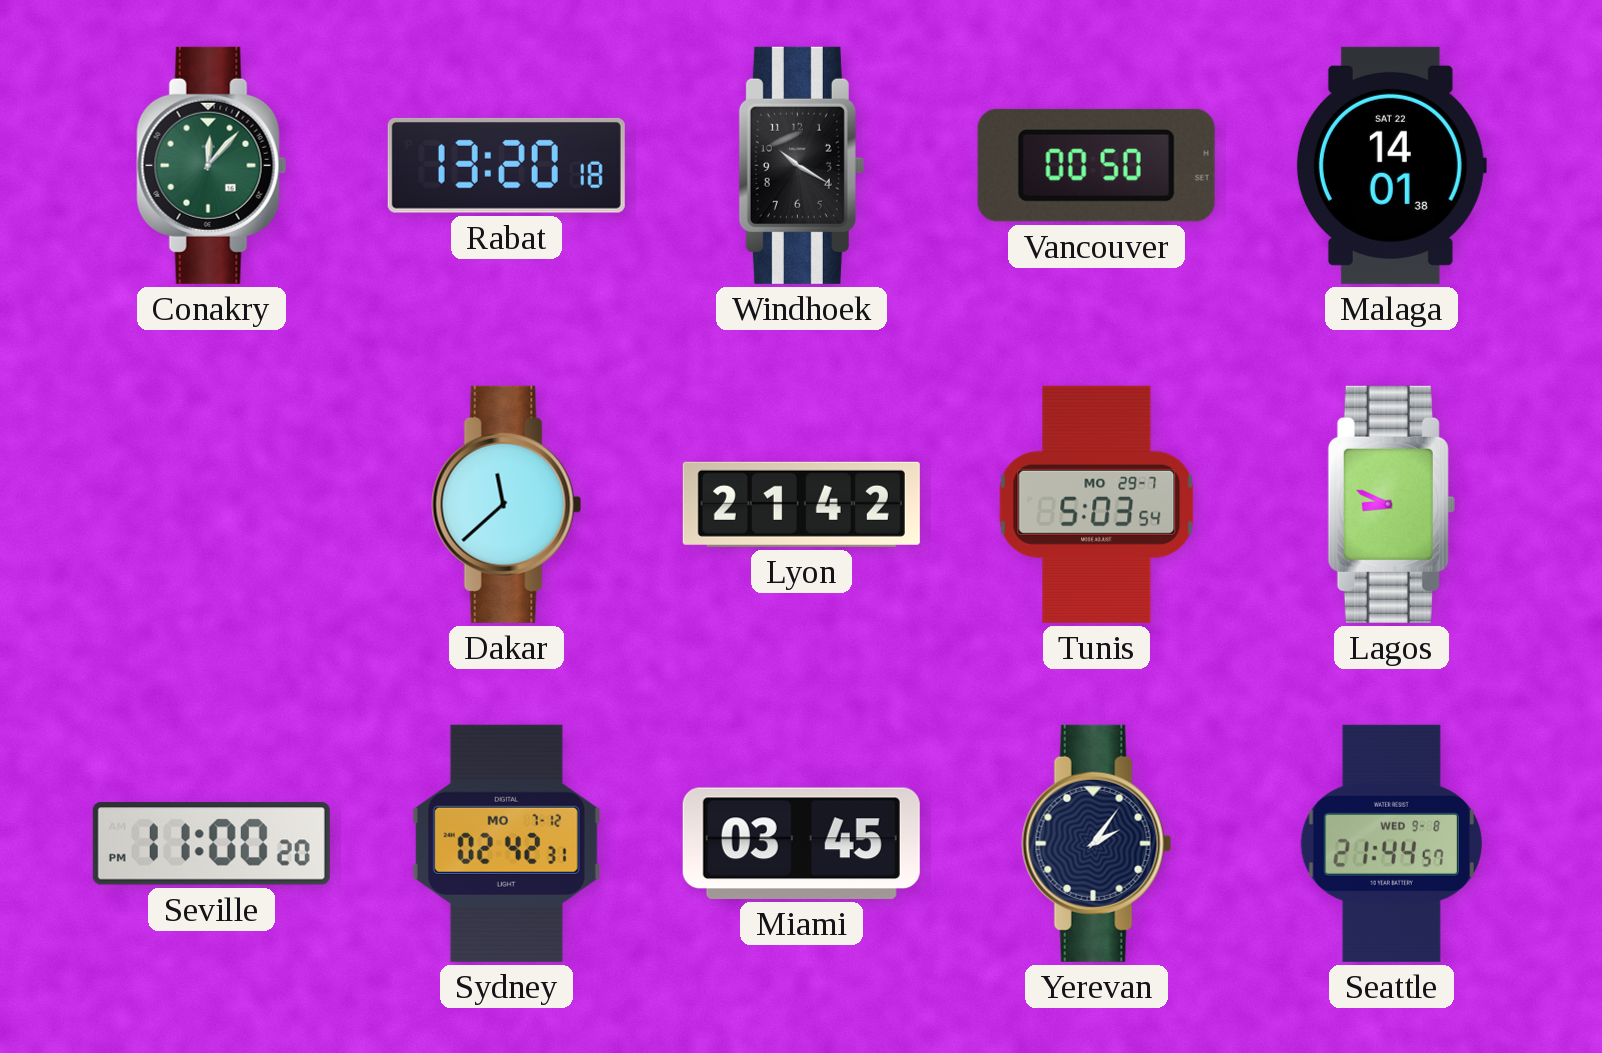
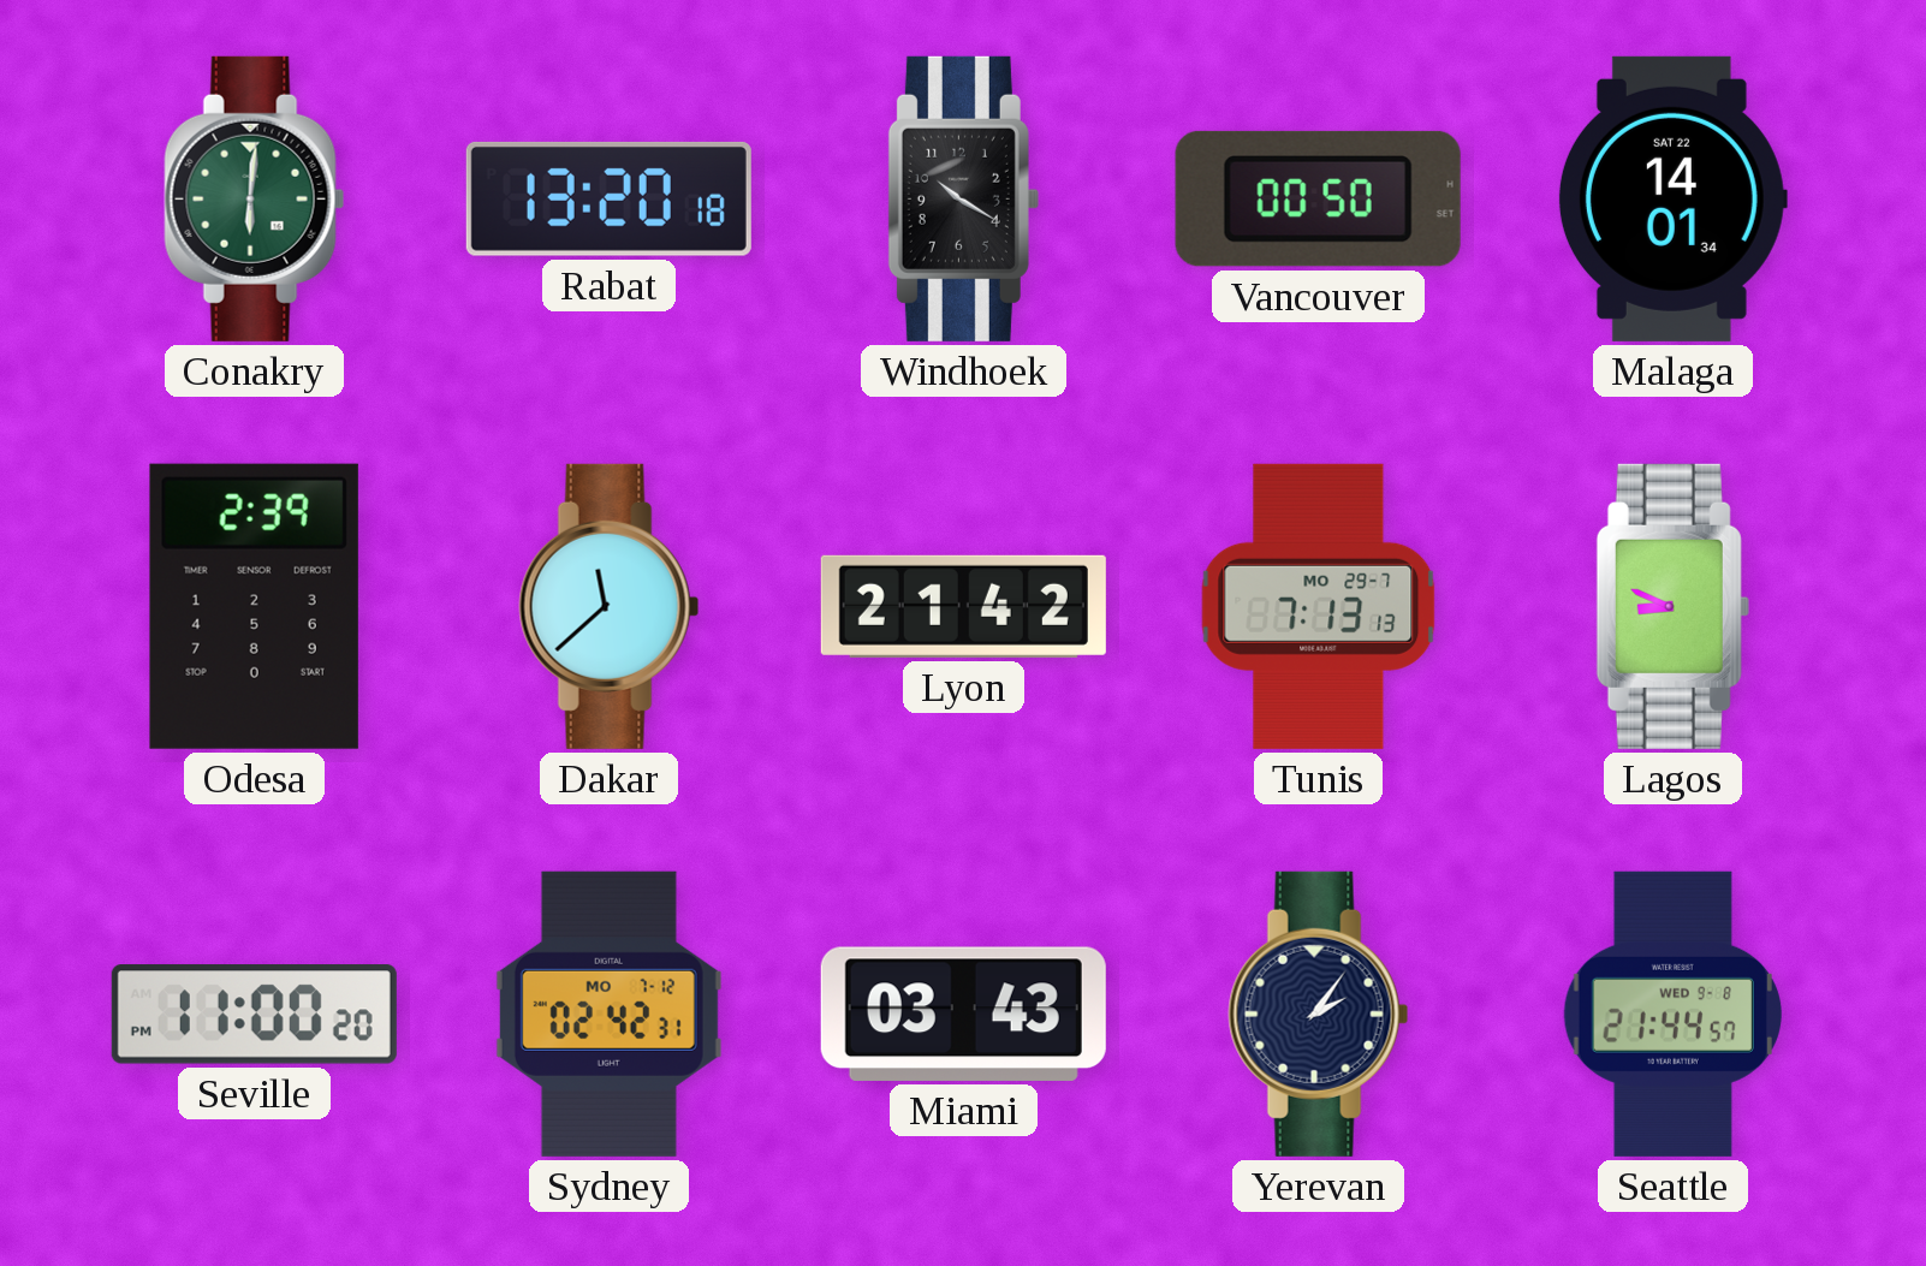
Conakry: 12:07 -> 6:01
Malaga: 14:01:38 -> 14:01:34
Odesa: none -> 2:39
Tunis: 5:03 -> 7:13
Miami: 03:45 -> 03:43
